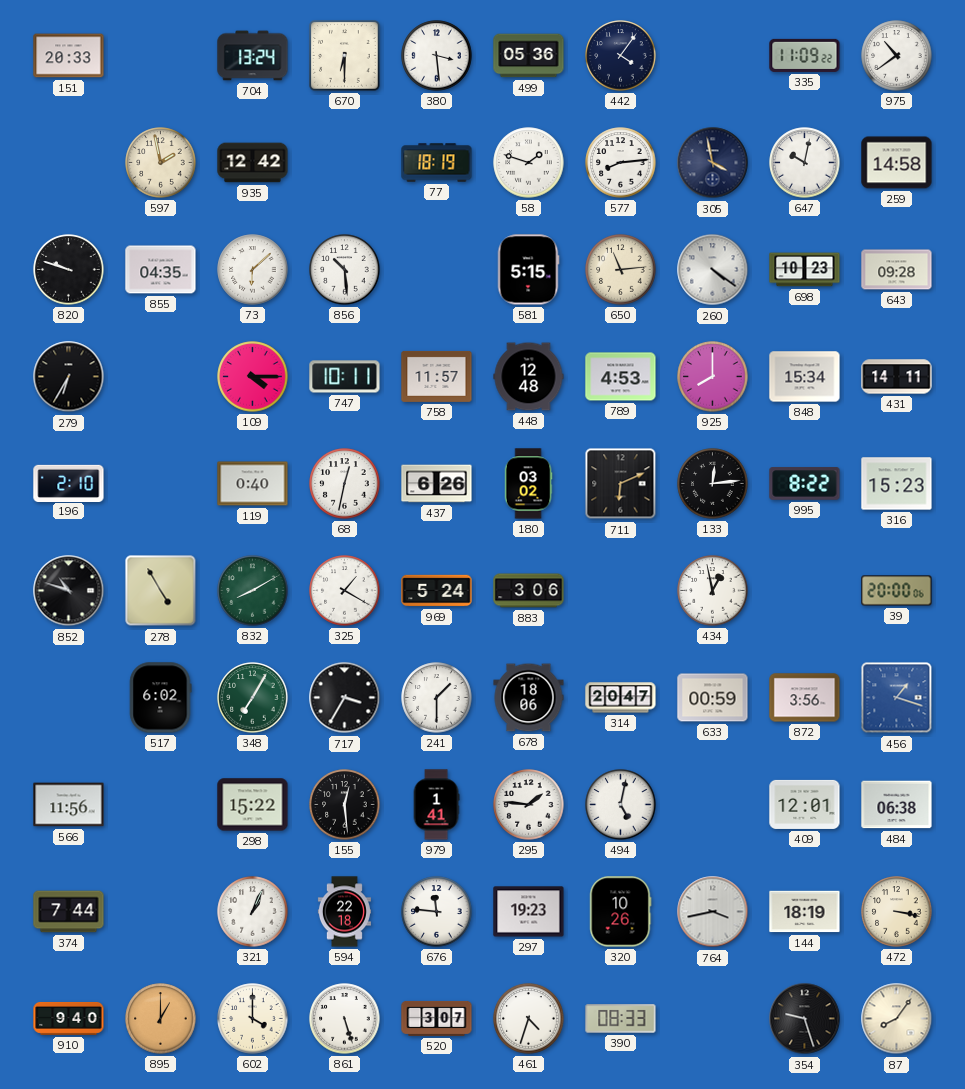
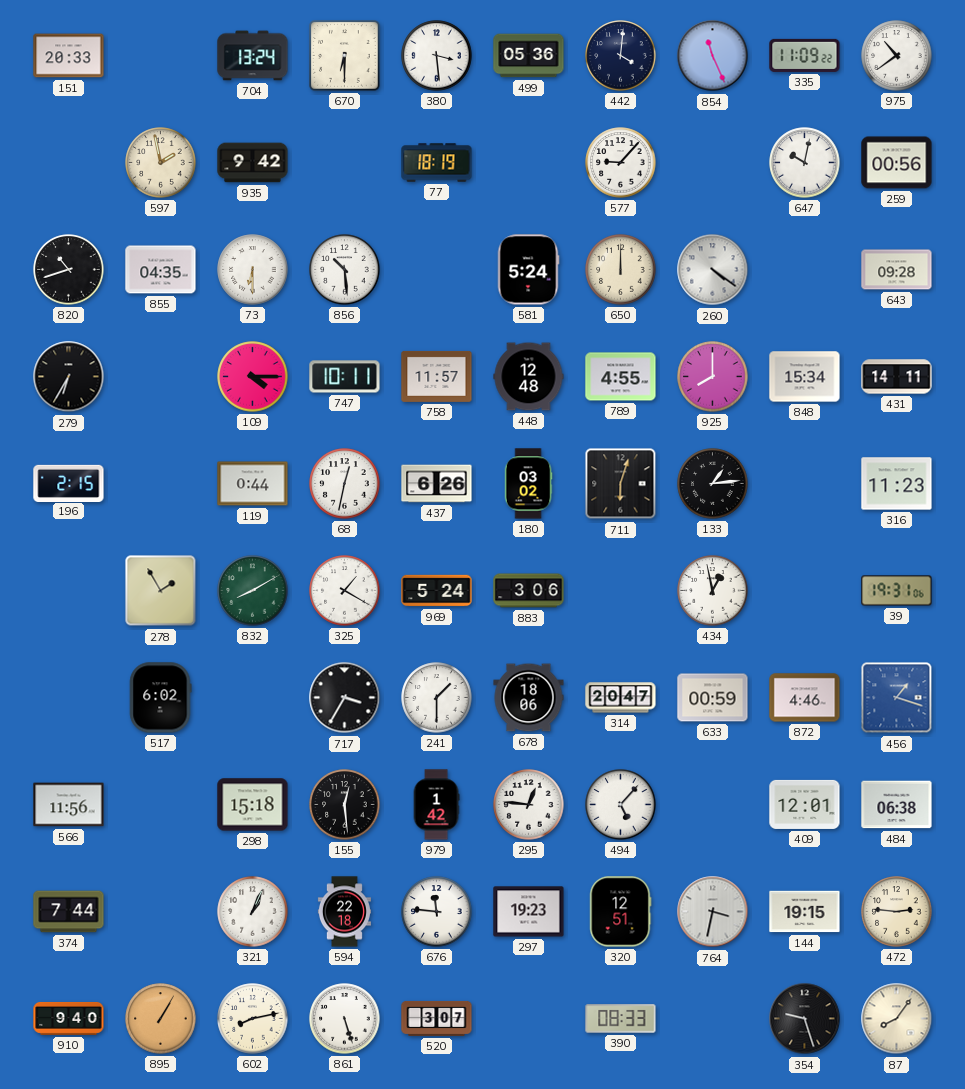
442: 4:06 -> 4:01
854: none -> 11:26
935: 12:42 -> 9:42
58: 1:48 -> none
577: 8:14 -> 9:07
305: 3:58 -> none
259: 14:58 -> 00:56
820: 9:48 -> 10:42
73: 6:08 -> 6:30
581: 5:15 -> 5:24
650: 11:14 -> 12:00
698: 10:23 -> none
789: 4:53 -> 4:55
196: 2:10 -> 2:15
119: 0:40 -> 0:44
711: 6:11 -> 6:03
133: 12:14 -> 1:14
995: 8:22 -> none
316: 15:23 -> 11:23
852: 10:48 -> none
278: 4:55 -> 1:55
39: 20:00 -> 19:31
348: 7:05 -> none
872: 3:56 -> 4:46
298: 15:22 -> 15:18
979: 1:41 -> 1:42
295: 1:46 -> 12:46
494: 5:02 -> 5:07
320: 10:26 -> 12:51
764: 3:43 -> 3:32
144: 18:19 -> 19:15
472: 3:17 -> 2:46
895: 1:00 -> 1:05
602: 4:00 -> 8:13
461: 4:33 -> none
